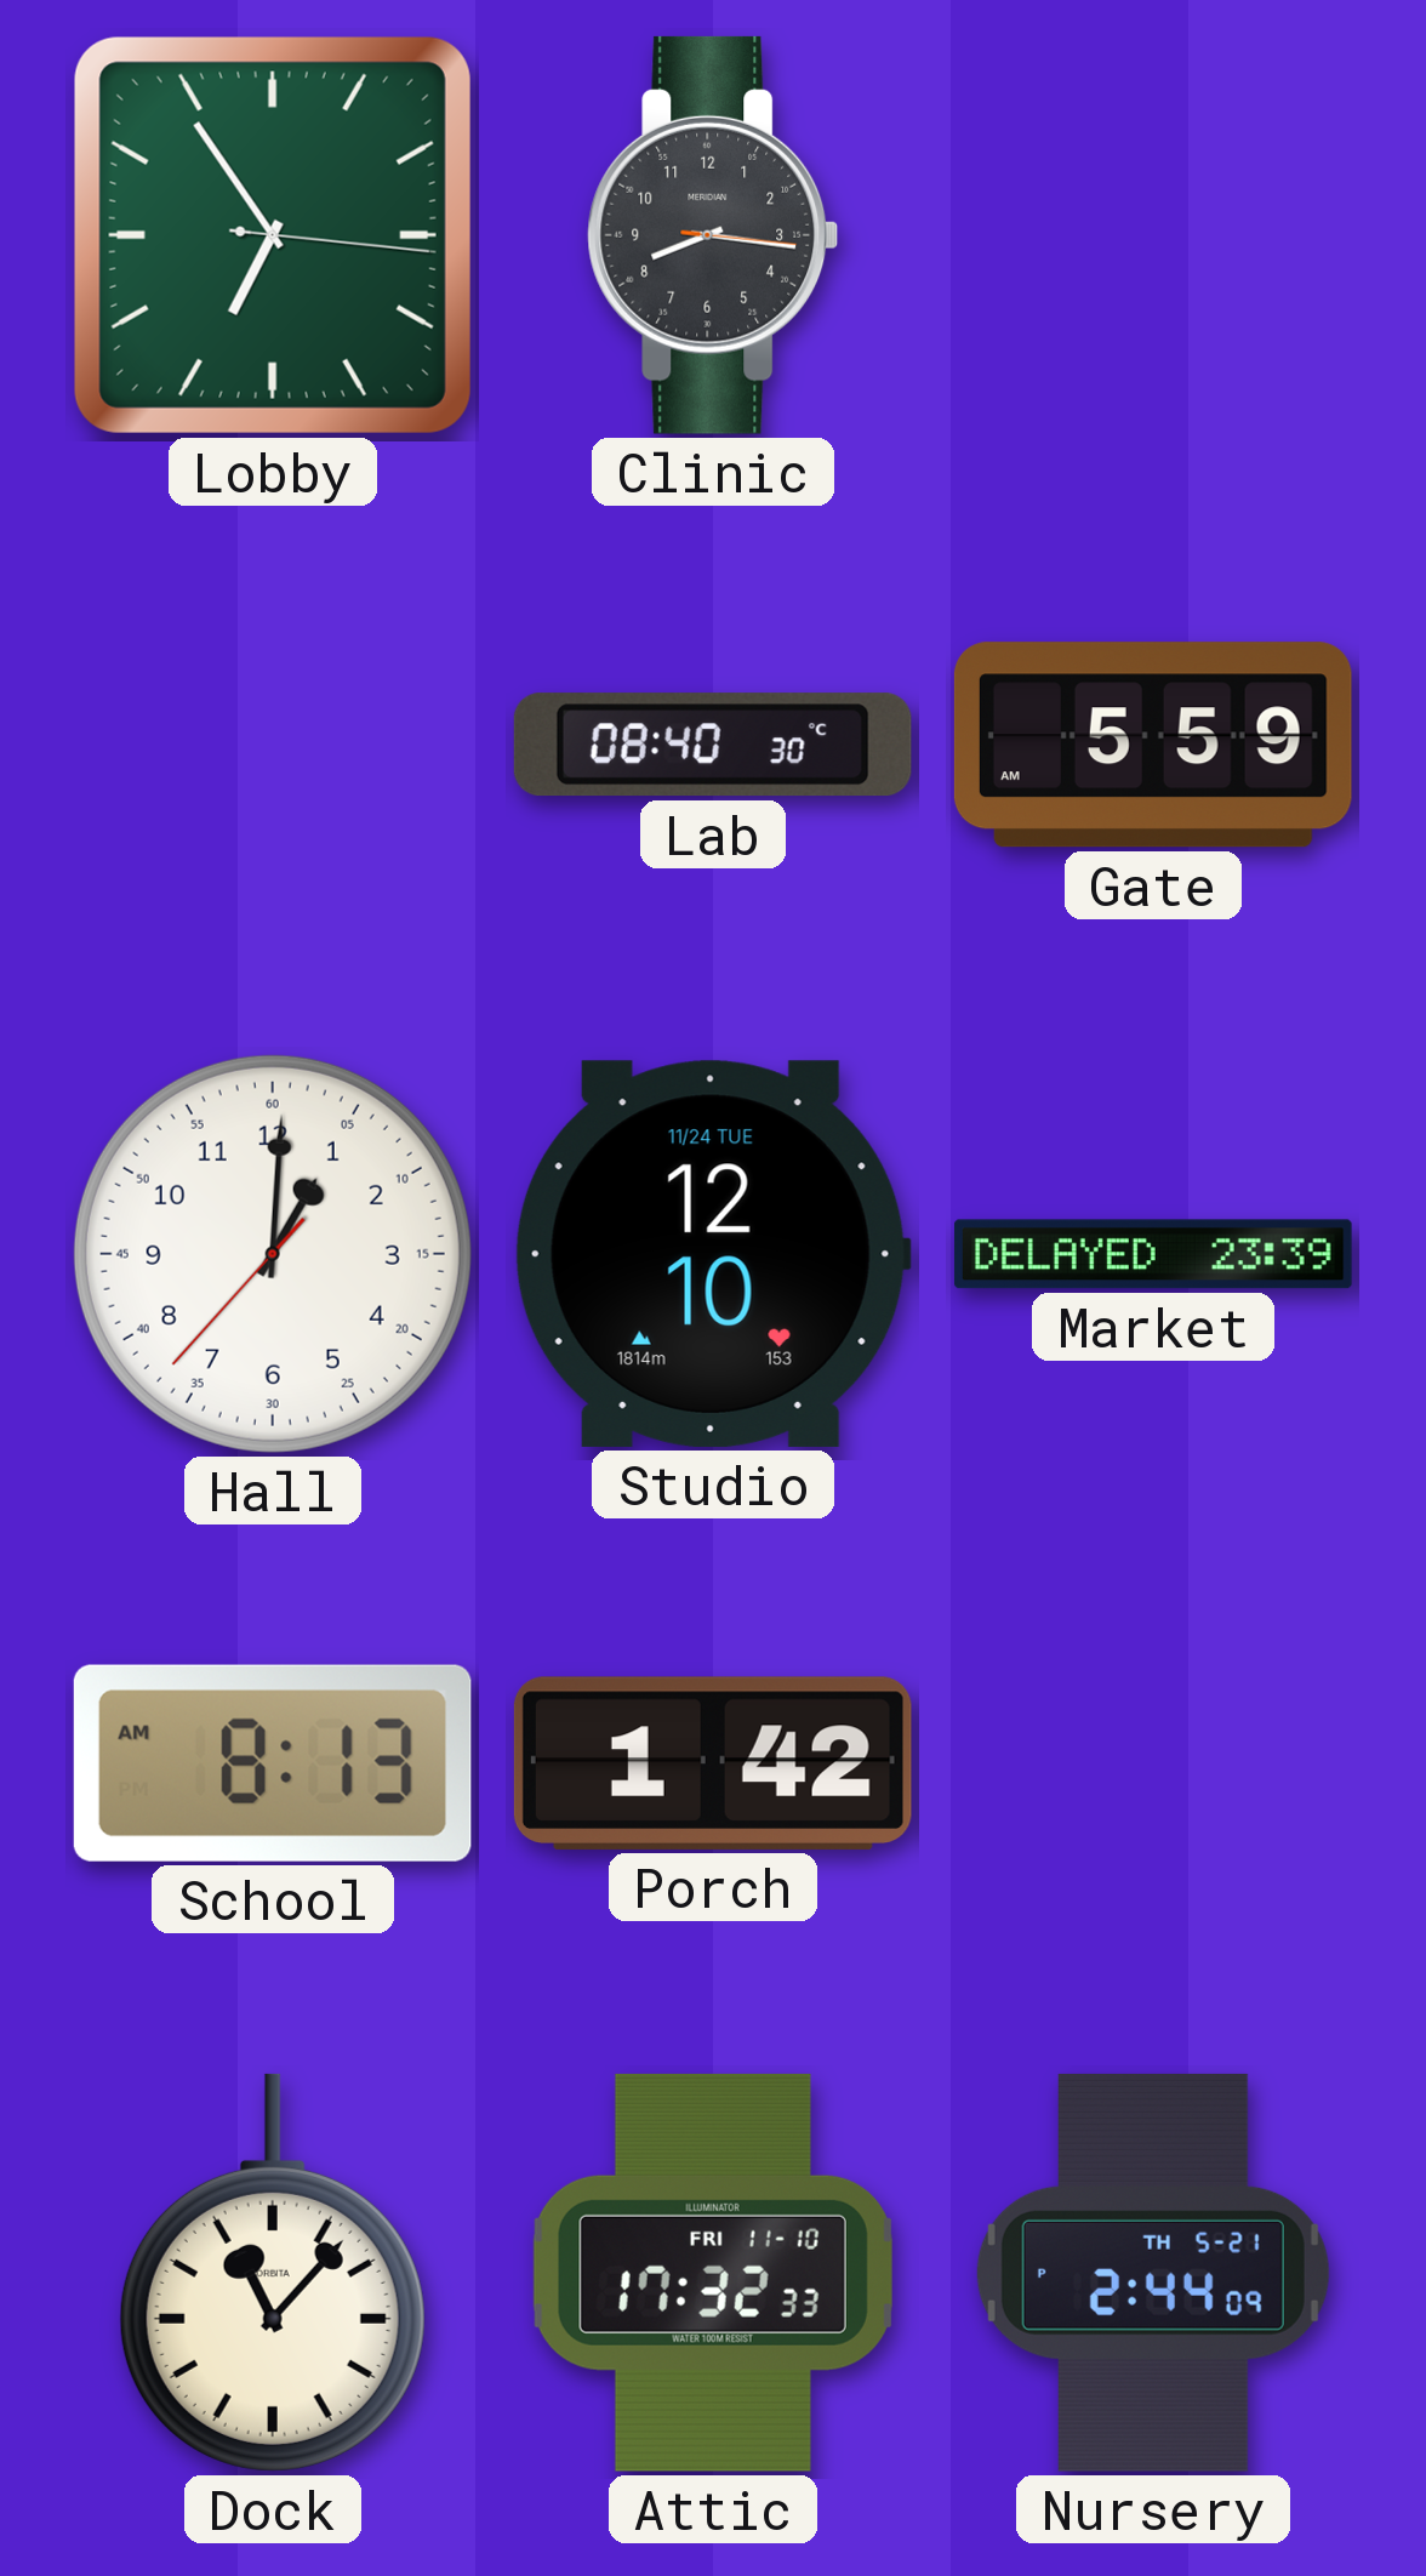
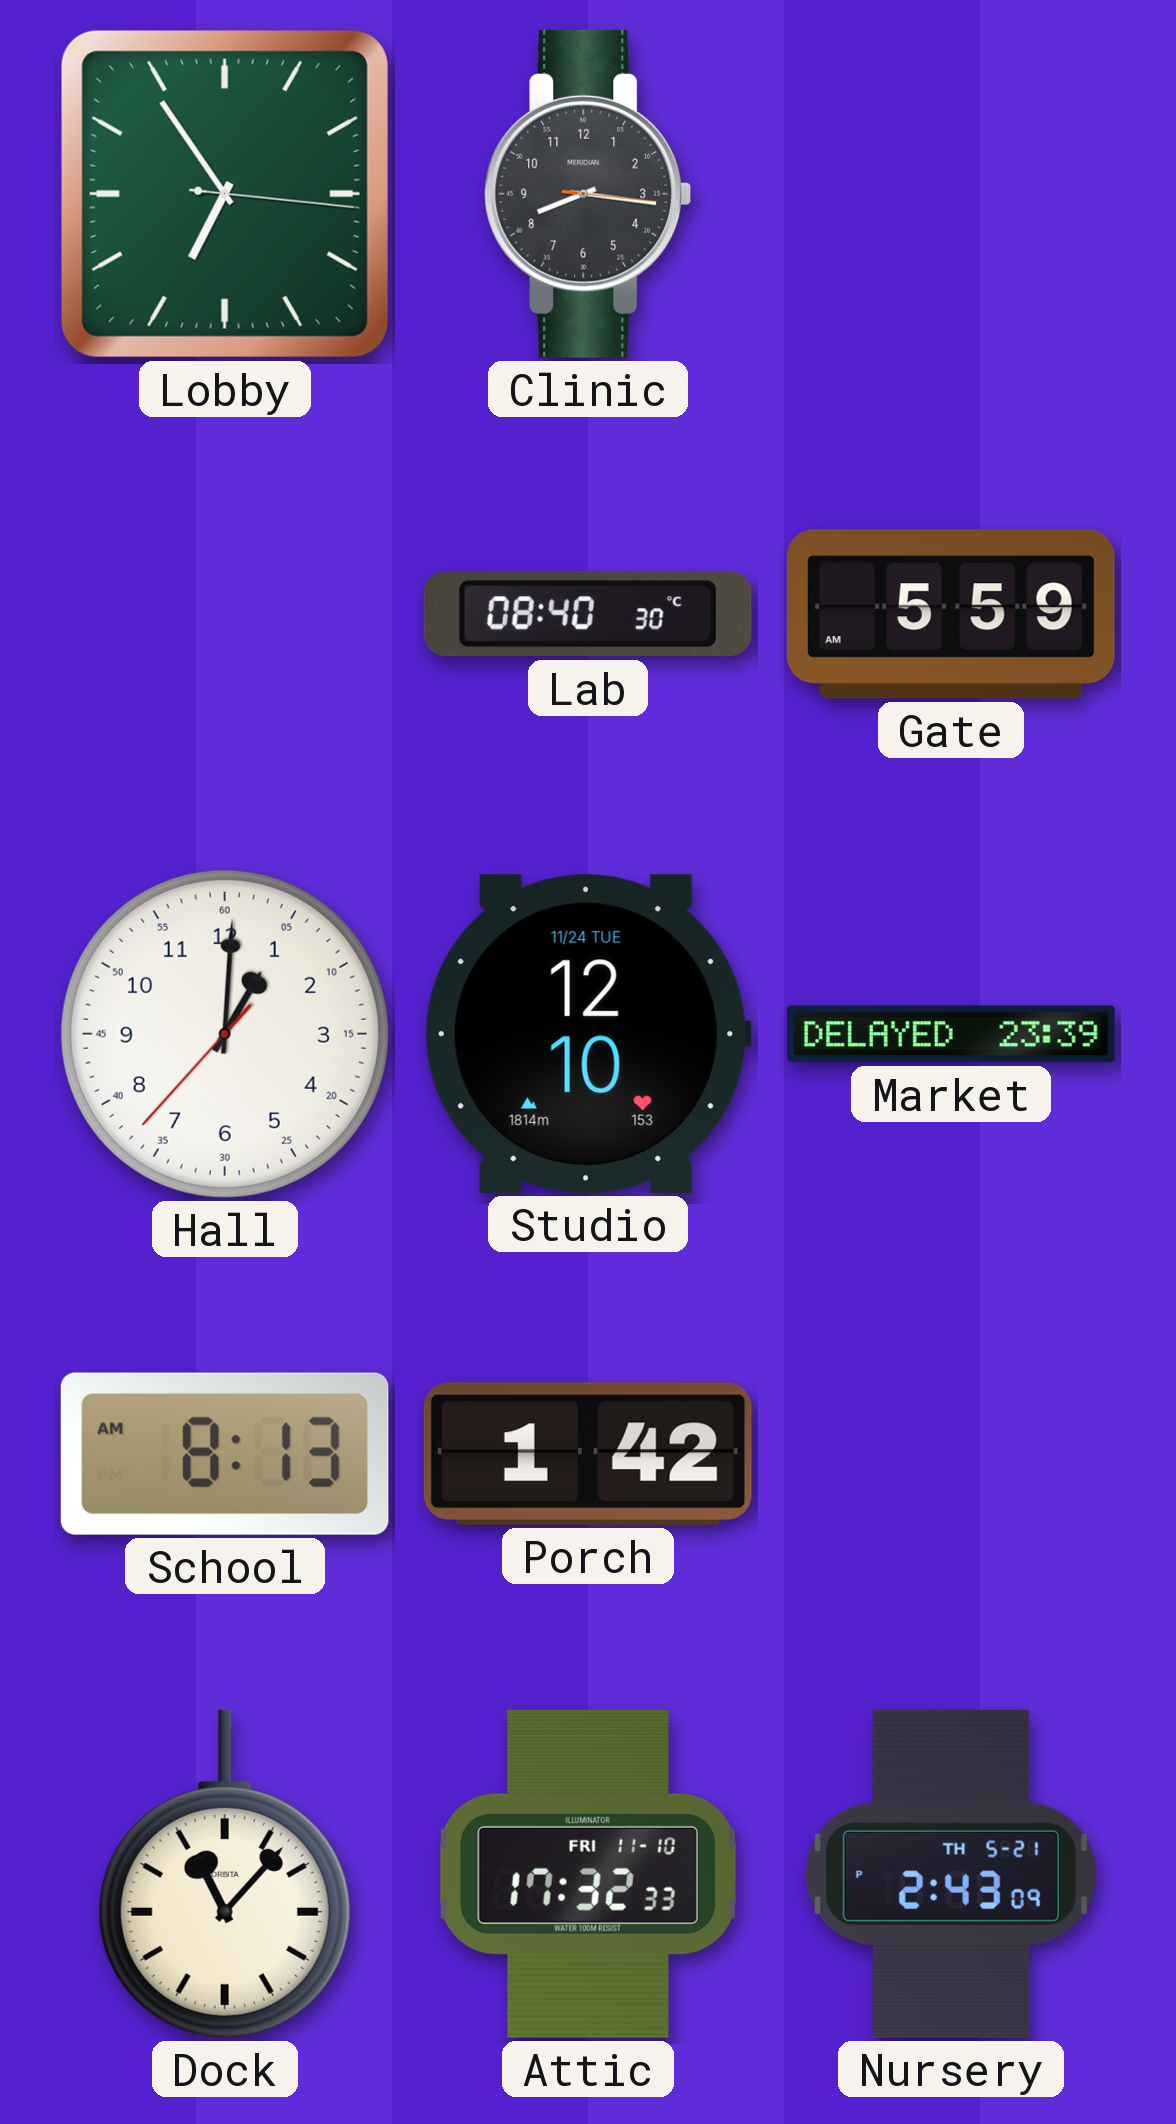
Nursery: 2:44 -> 2:43
